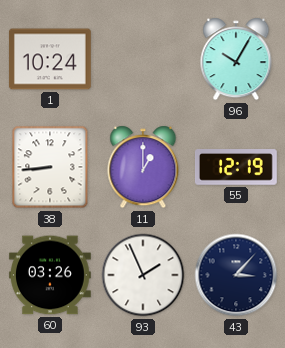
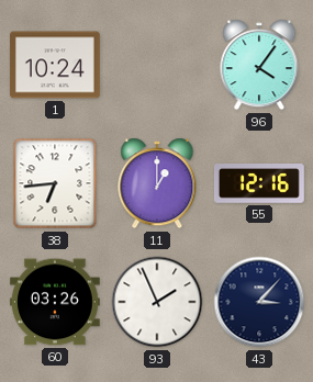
96: 10:05 -> 4:06
38: 8:44 -> 6:44
55: 12:19 -> 12:16
